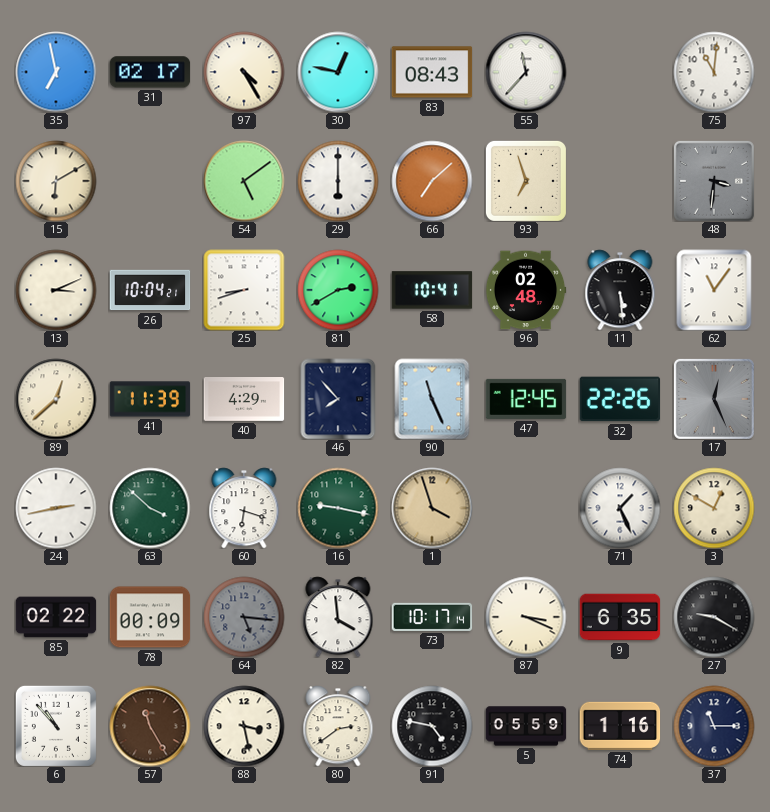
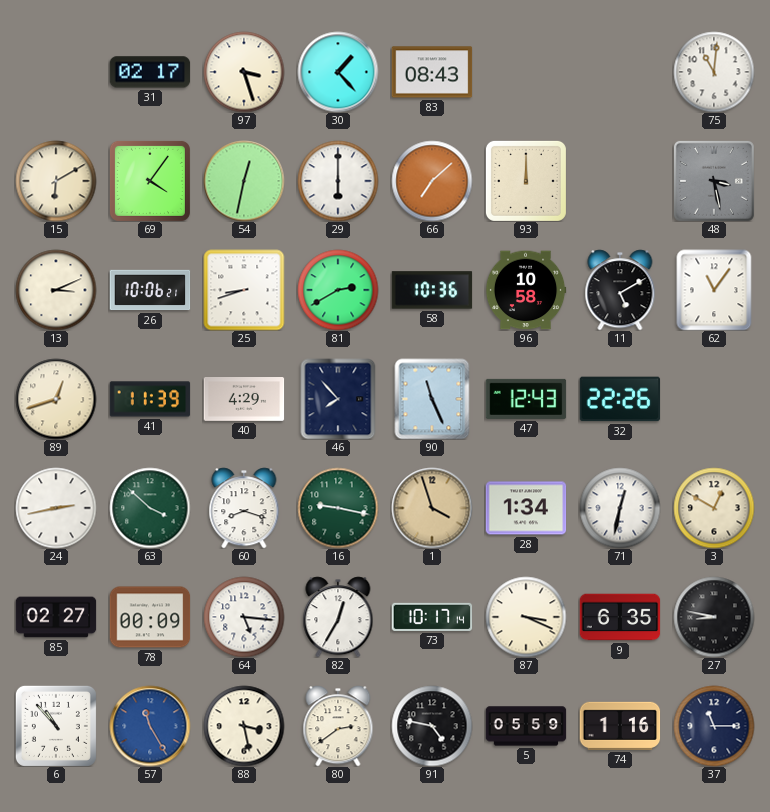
35: 6:58 -> none
97: 4:25 -> 3:27
30: 12:47 -> 1:23
55: 11:37 -> none
69: none -> 4:06
54: 5:09 -> 12:32
93: 6:57 -> 12:00
48: 3:31 -> 3:28
26: 10:04 -> 10:06
58: 10:41 -> 10:36
96: 02:48 -> 10:58
11: 5:29 -> 5:10
89: 12:38 -> 12:42
47: 12:45 -> 12:43
17: 12:26 -> none
60: 6:18 -> 8:18
28: none -> 1:34
71: 1:26 -> 12:32
85: 02:22 -> 02:27
64 dial: grey -> white
82: 3:59 -> 12:35
27: 9:20 -> 8:47
57 dial: brown -> blue
